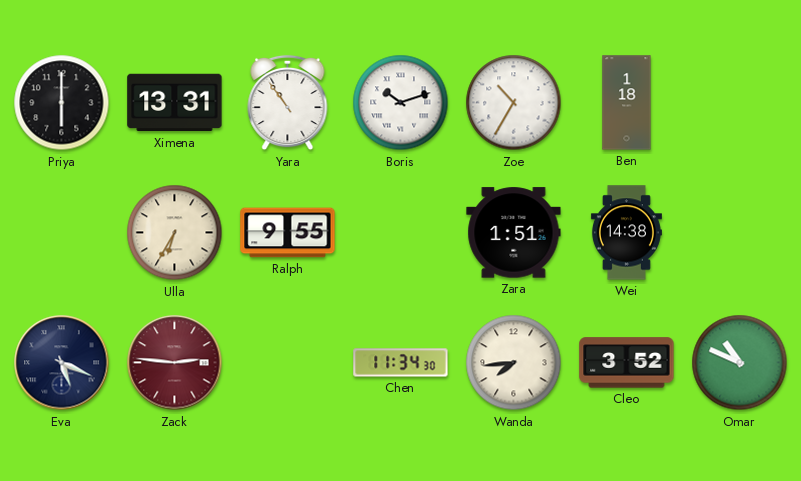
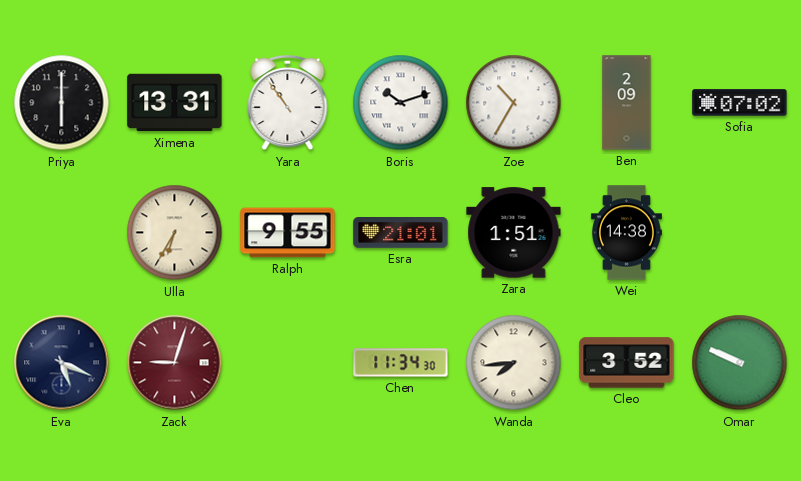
Ben: 1:18 -> 2:09
Sofia: none -> 07:02
Esra: none -> 21:01
Zack: 2:46 -> 9:03
Omar: 10:49 -> 9:49
